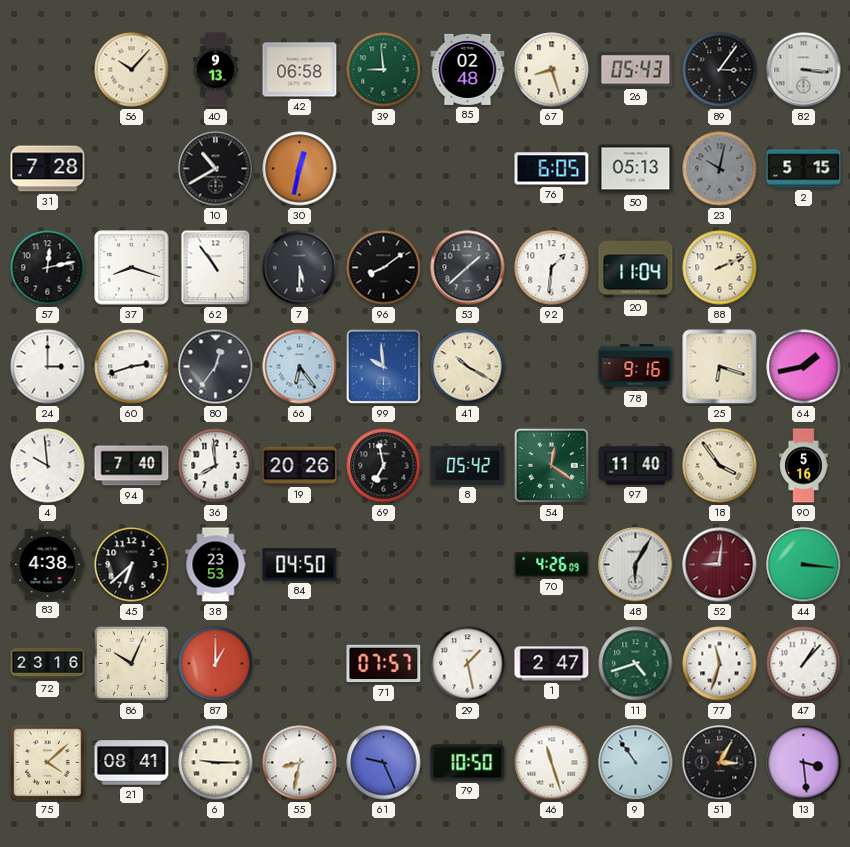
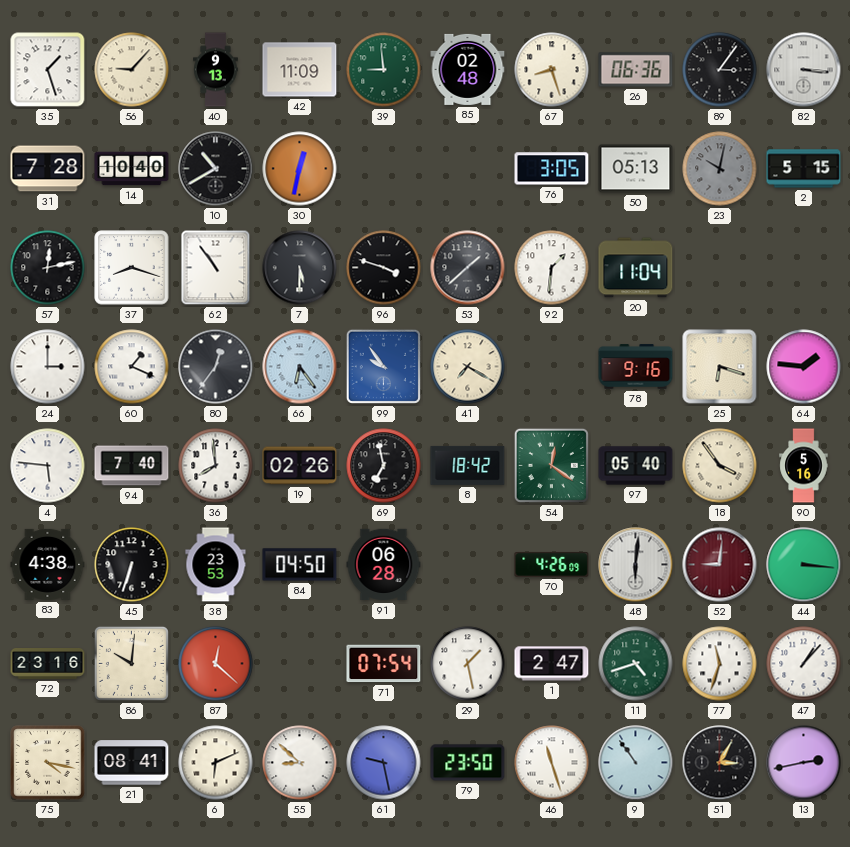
35: none -> 1:27
56: 10:07 -> 9:07
42: 06:58 -> 11:09
26: 05:43 -> 06:36
14: none -> 10:40
76: 6:05 -> 3:05
96: 8:09 -> 3:48
88: 2:11 -> none
60: 2:42 -> 1:19
99: 9:59 -> 9:54
41: 10:20 -> 7:20
64: 1:43 -> 1:46
4: 9:59 -> 5:46
19: 20:26 -> 02:26
8: 05:42 -> 18:42
97: 11:40 -> 05:40
45: 6:38 -> 6:33
91: none -> 06:28
48: 6:05 -> 6:01
86: 10:04 -> 10:01
87: 1:00 -> 12:22
71: 07:57 -> 07:54
75: 4:08 -> 4:17
6: 9:15 -> 6:11
55: 8:32 -> 8:52
61: 9:26 -> 9:28
79: 10:50 -> 23:50
13: 3:29 -> 2:43
